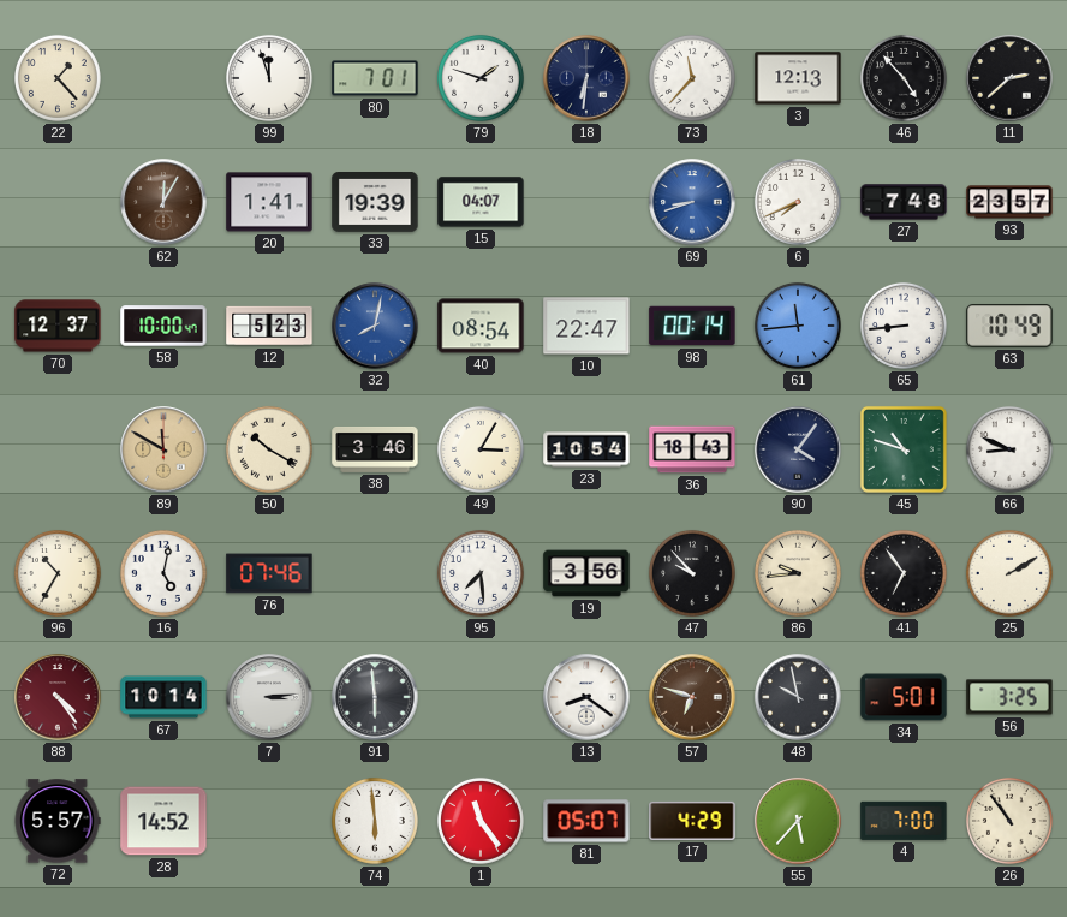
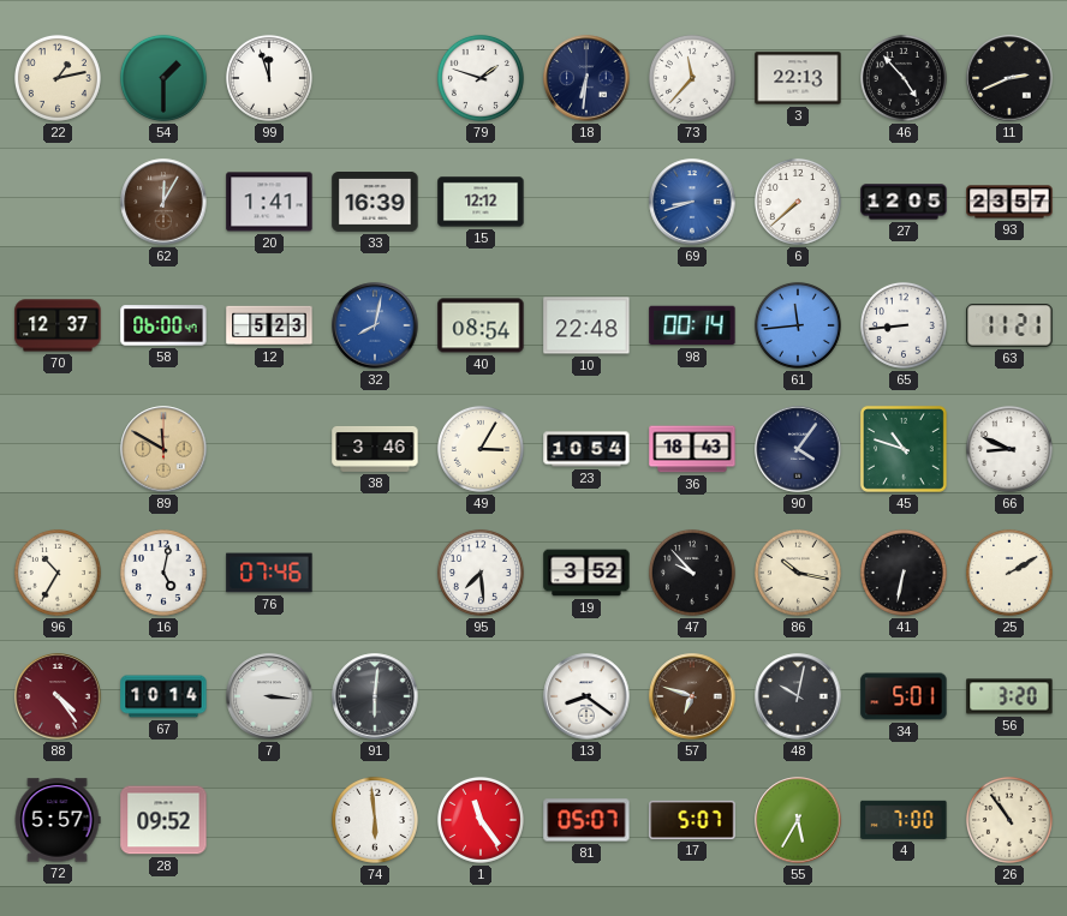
22: 1:23 -> 1:13
54: none -> 1:30
80: 7:01 -> none
3: 12:13 -> 22:13
11: 2:38 -> 2:41
33: 19:39 -> 16:39
15: 04:07 -> 12:12
6: 7:41 -> 7:38
27: 7:48 -> 12:05
58: 10:00 -> 06:00
10: 22:47 -> 22:48
63: 10:49 -> 11:21
50: 10:20 -> none
19: 3:56 -> 3:52
86: 9:44 -> 10:17
41: 6:54 -> 6:32
7: 3:14 -> 3:16
91: 5:59 -> 6:01
48: 9:58 -> 10:02
56: 3:25 -> 3:20
28: 14:52 -> 09:52
17: 4:29 -> 5:07
55: 5:37 -> 5:35
